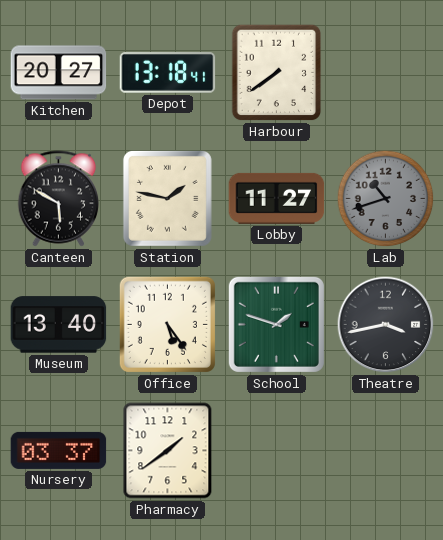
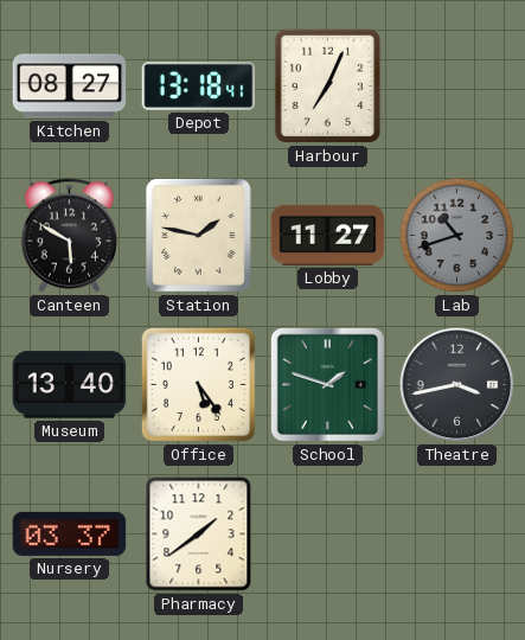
Kitchen: 20:27 -> 08:27
Harbour: 7:39 -> 7:04
